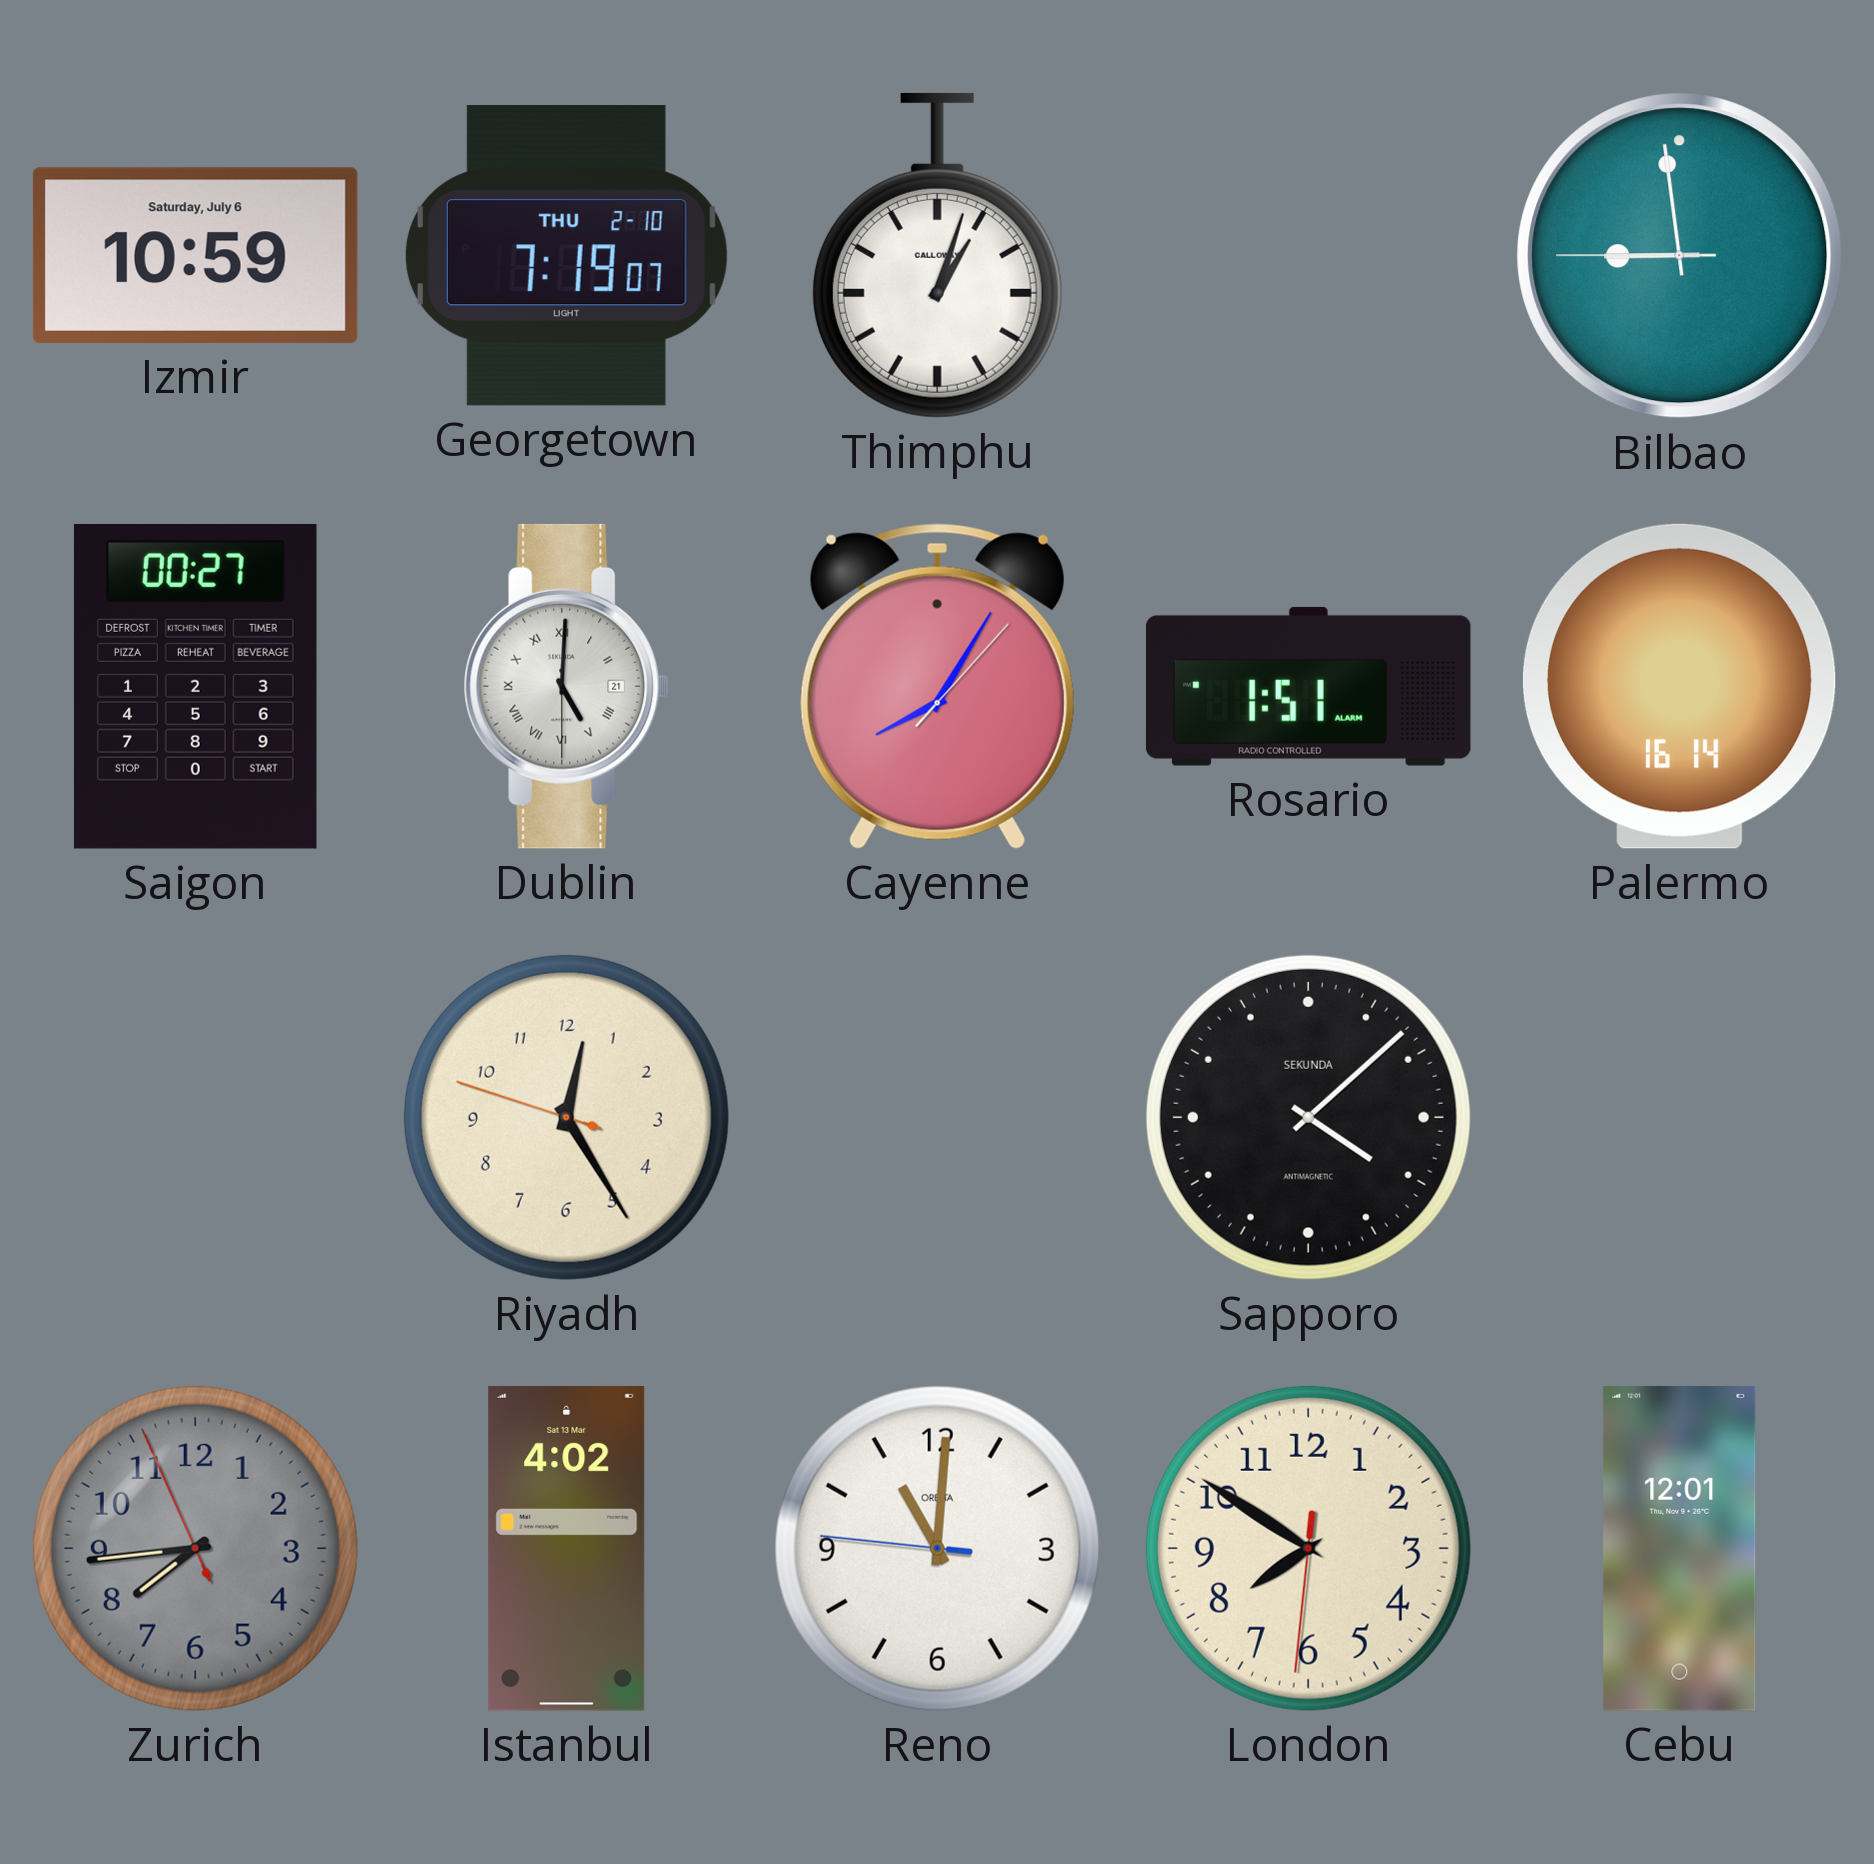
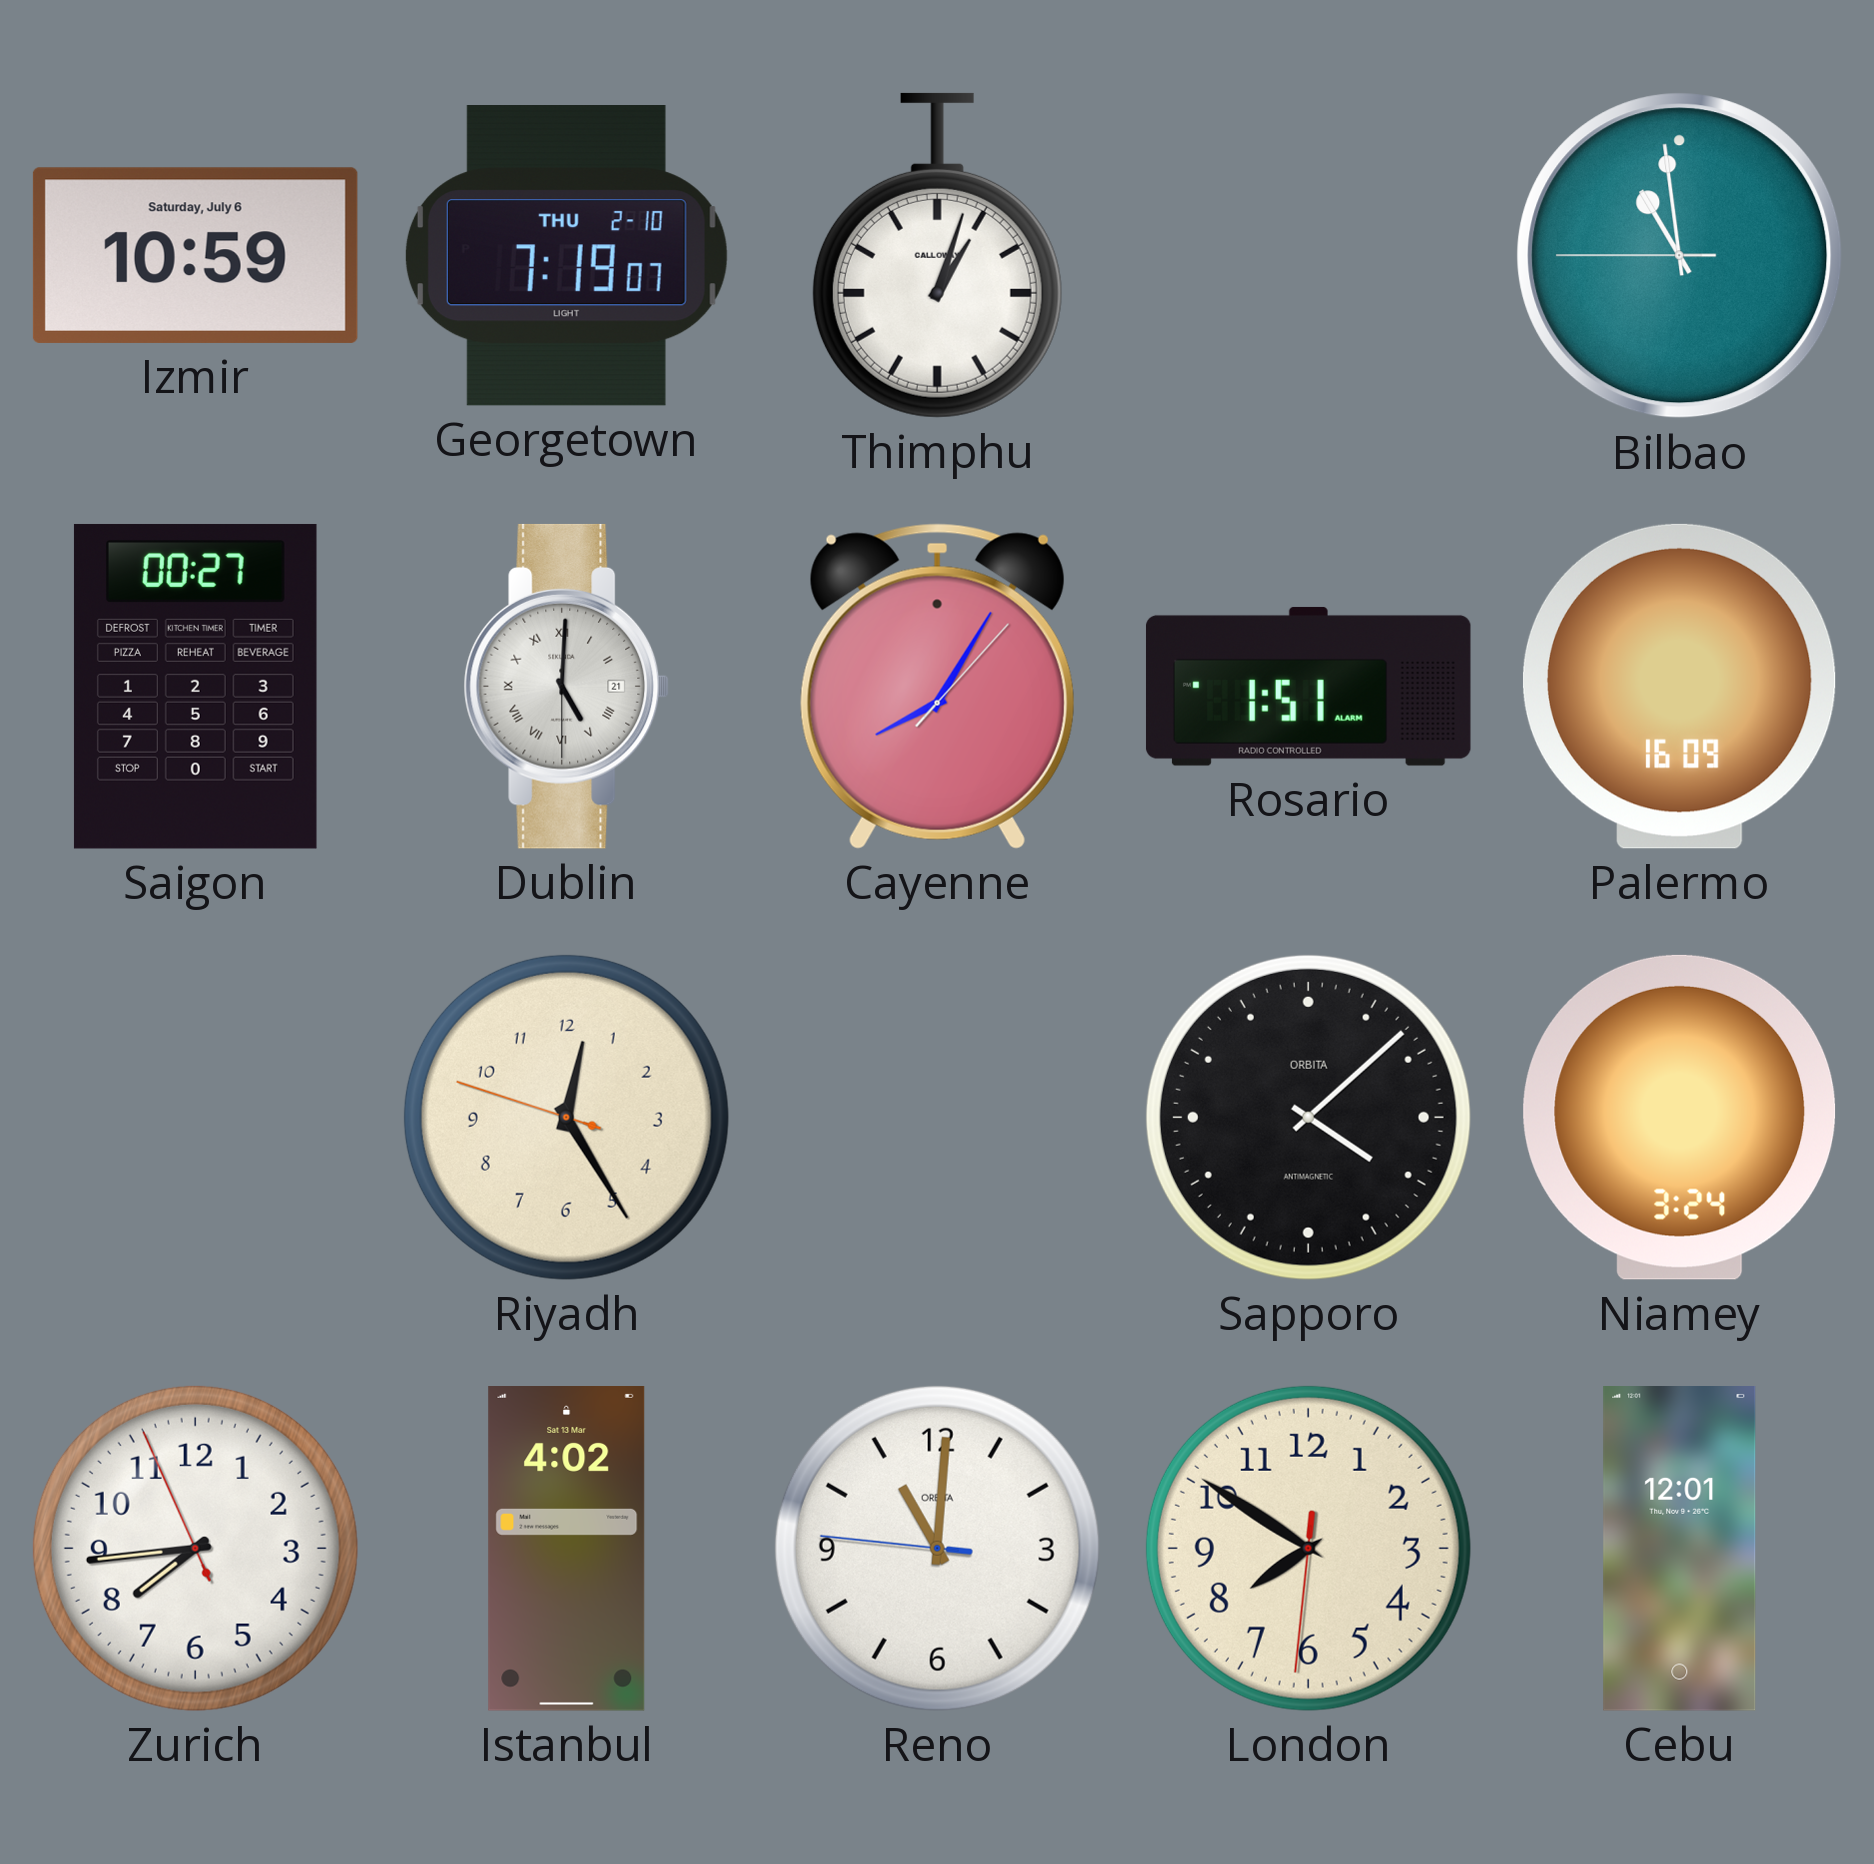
Bilbao: 8:58 -> 10:58
Palermo: 16:14 -> 16:09
Sapporo brand: SEKUNDA -> ORBITA
Niamey: none -> 3:24
Zurich dial: grey -> white
